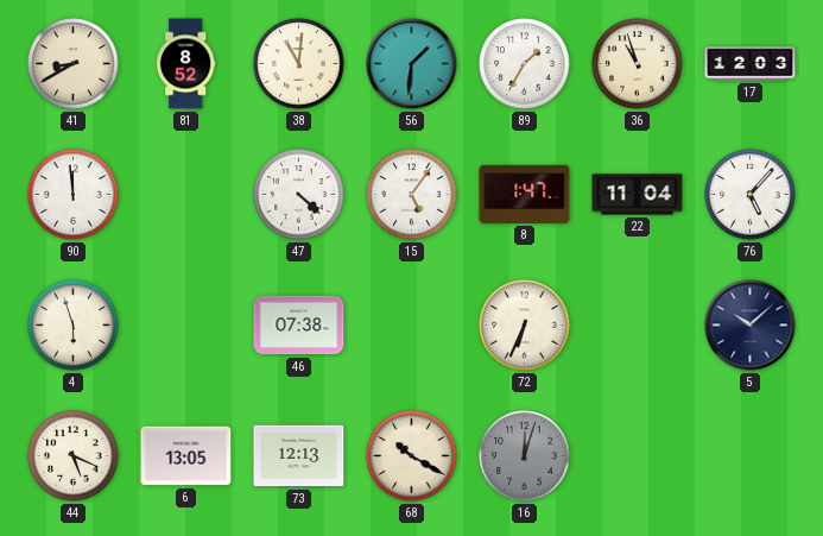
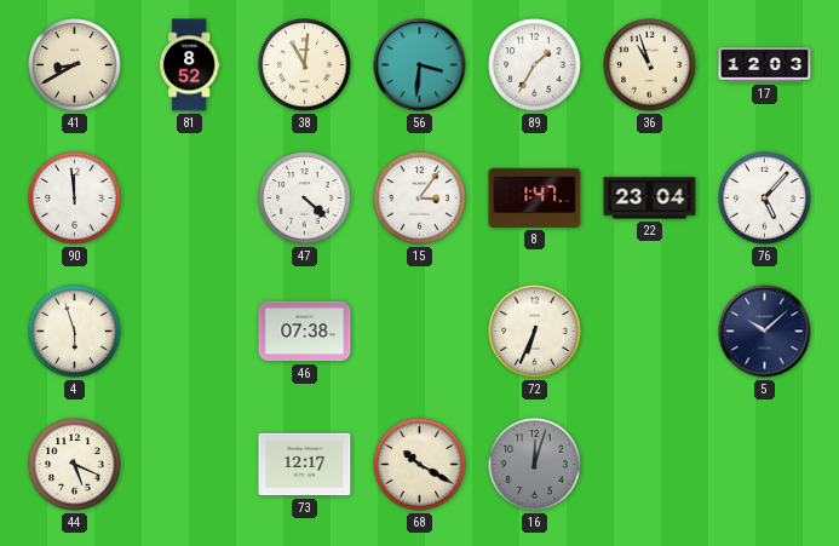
56: 1:31 -> 3:31
15: 5:06 -> 3:06
22: 11:04 -> 23:04
6: 13:05 -> none
73: 12:13 -> 12:17
